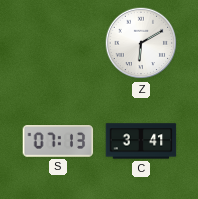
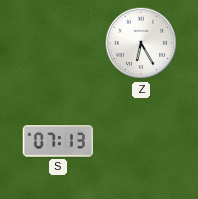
Z: 6:10 -> 6:25
C: 3:41 -> none
